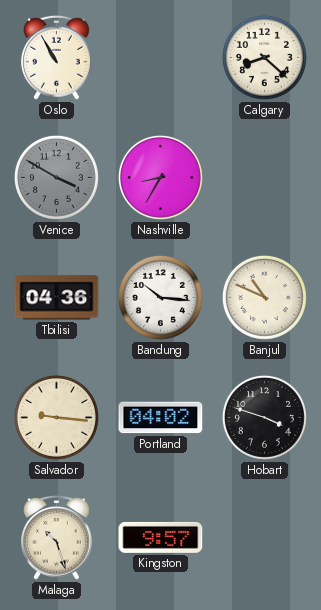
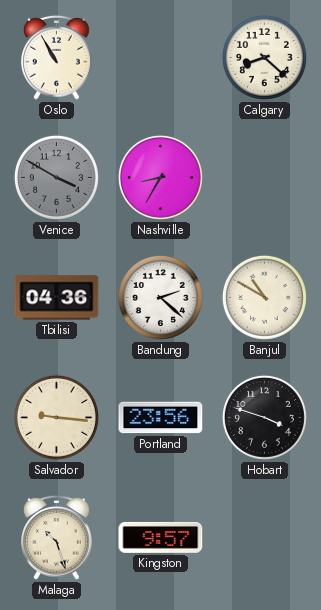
Bandung: 10:16 -> 2:22
Banjul: 10:49 -> 10:50
Portland: 04:02 -> 23:56
